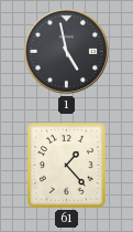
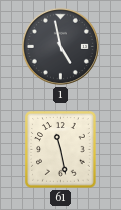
61: 1:23 -> 11:28
